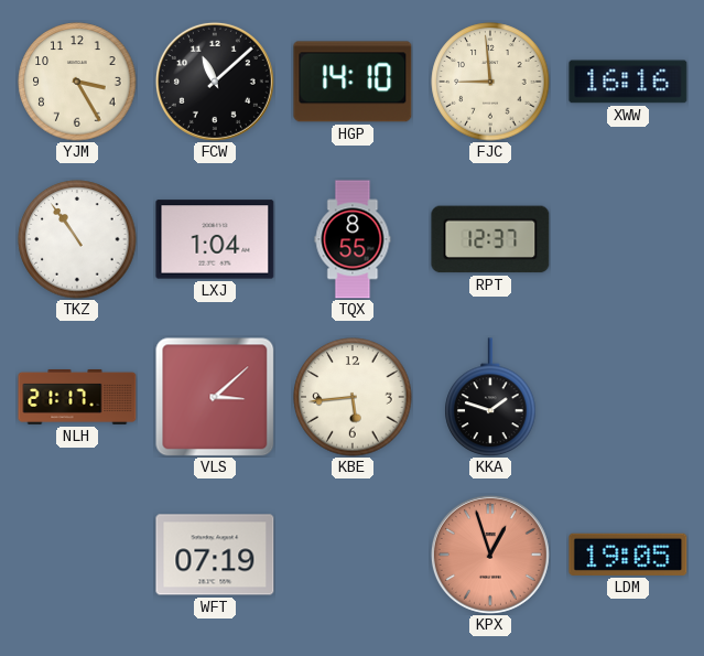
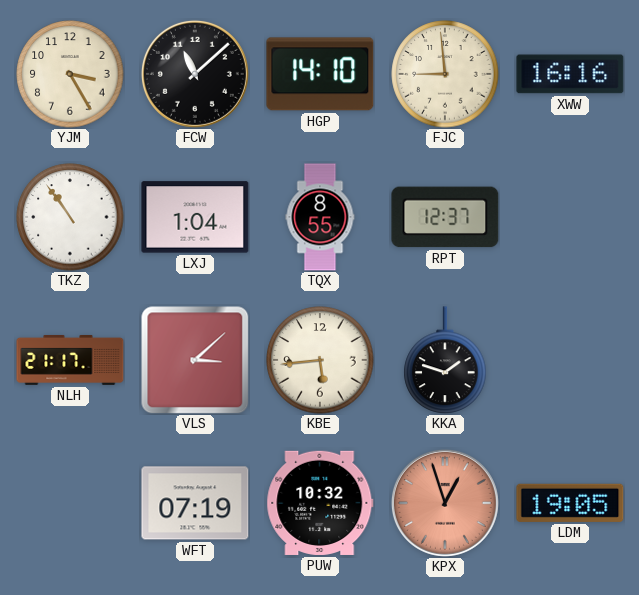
PUW: none -> 10:32
